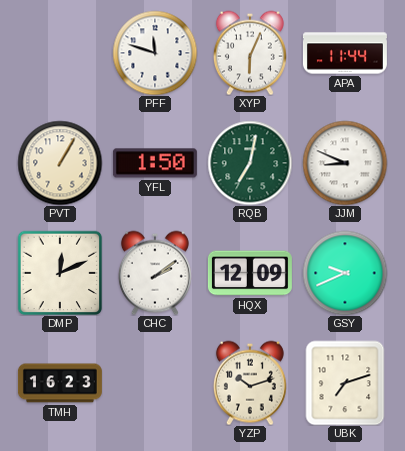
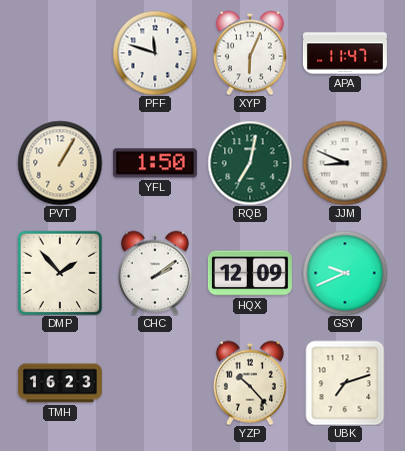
APA: 11:44 -> 11:47
DMP: 12:11 -> 1:53
YZP: 10:12 -> 10:23
